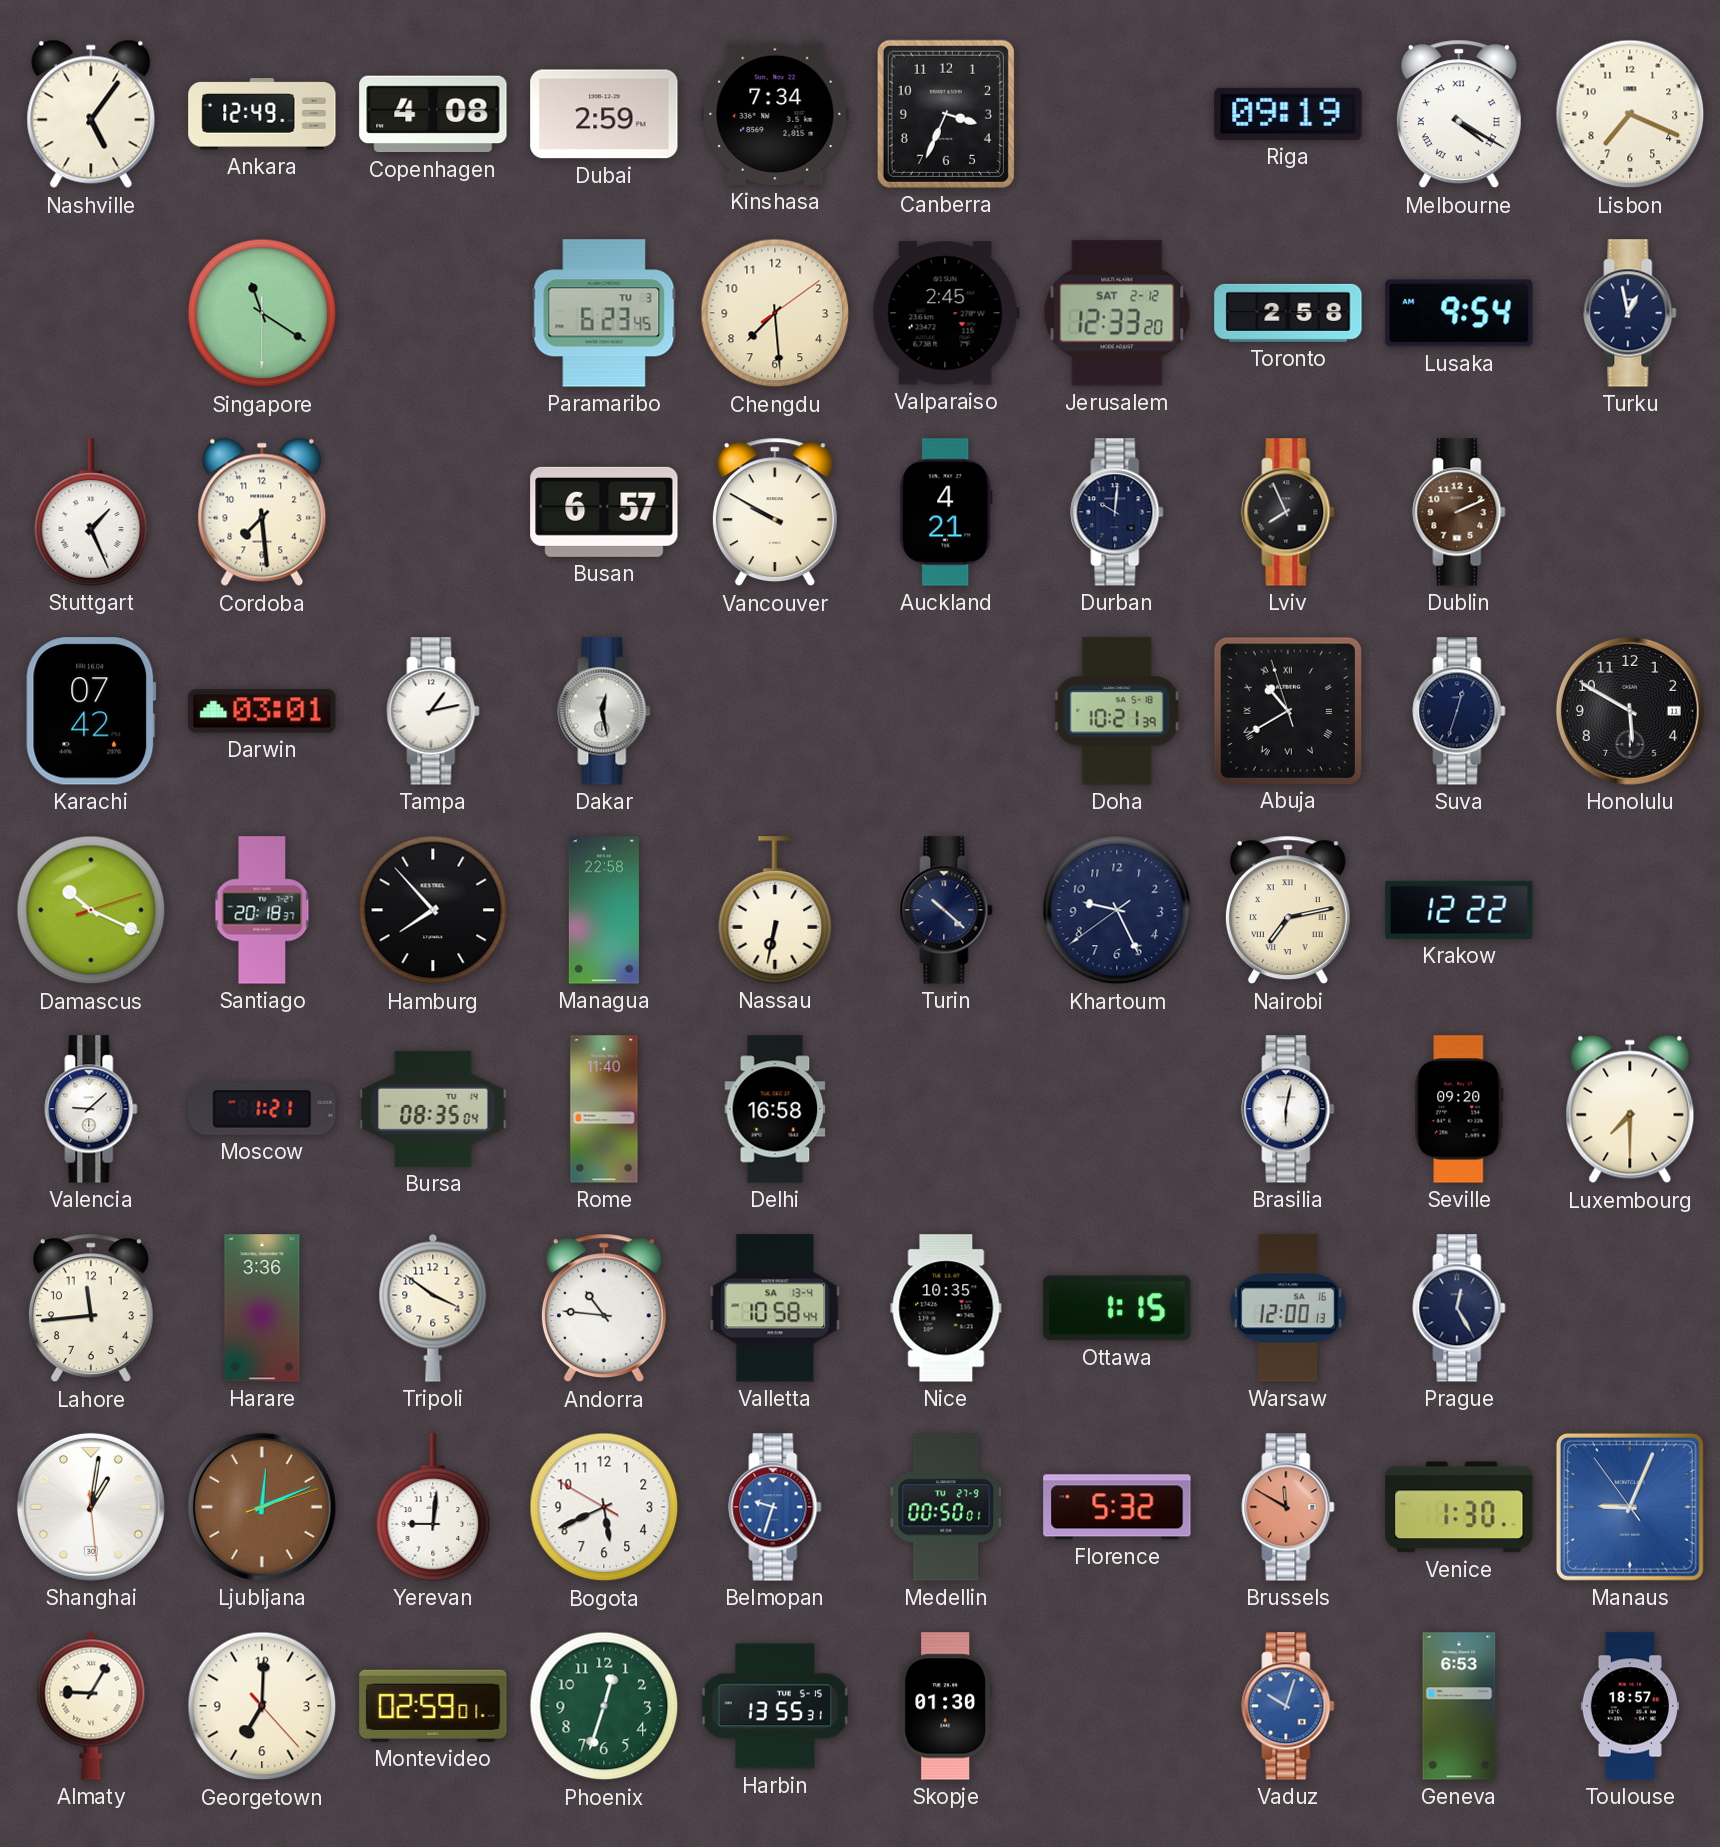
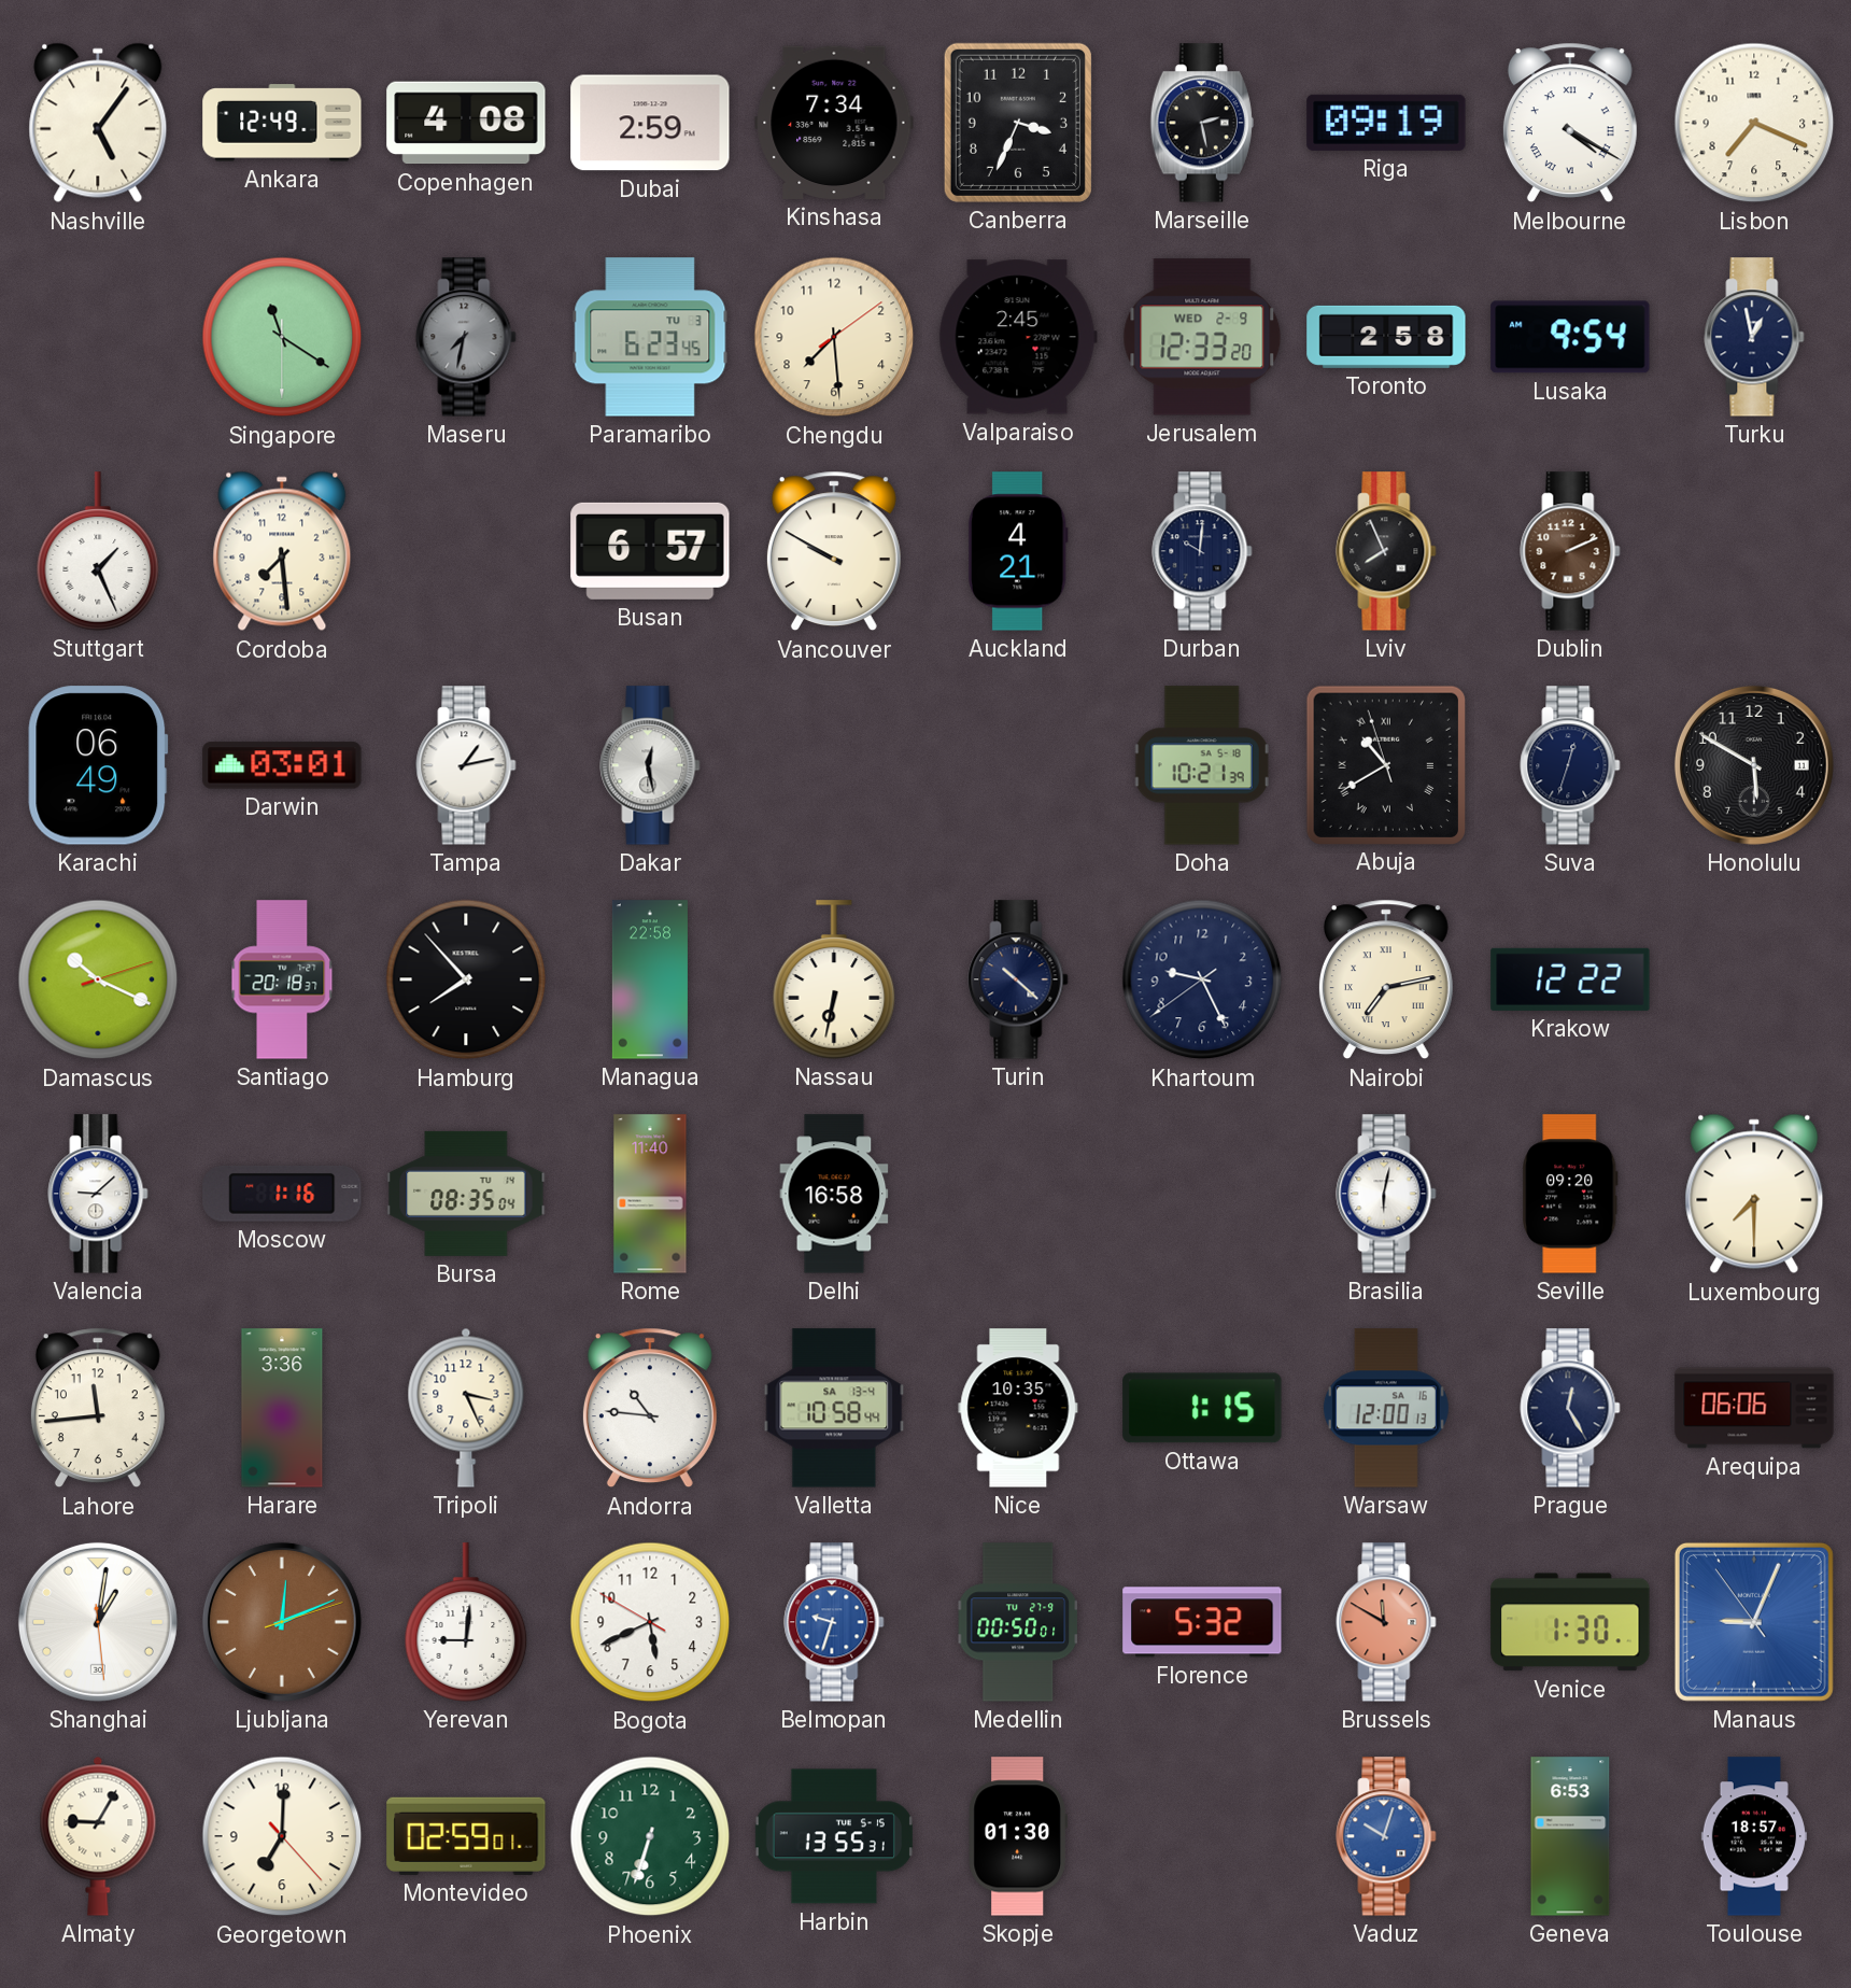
Marseille: none -> 2:28
Maseru: none -> 7:32
Jerusalem date: SAT 2-12 -> WED 2-9
Karachi: 07:42 -> 06:49
Moscow: 1:21 -> 1:16
Tripoli: 3:51 -> 3:26
Arequipa: none -> 06:06
Phoenix: 12:33 -> 6:33
